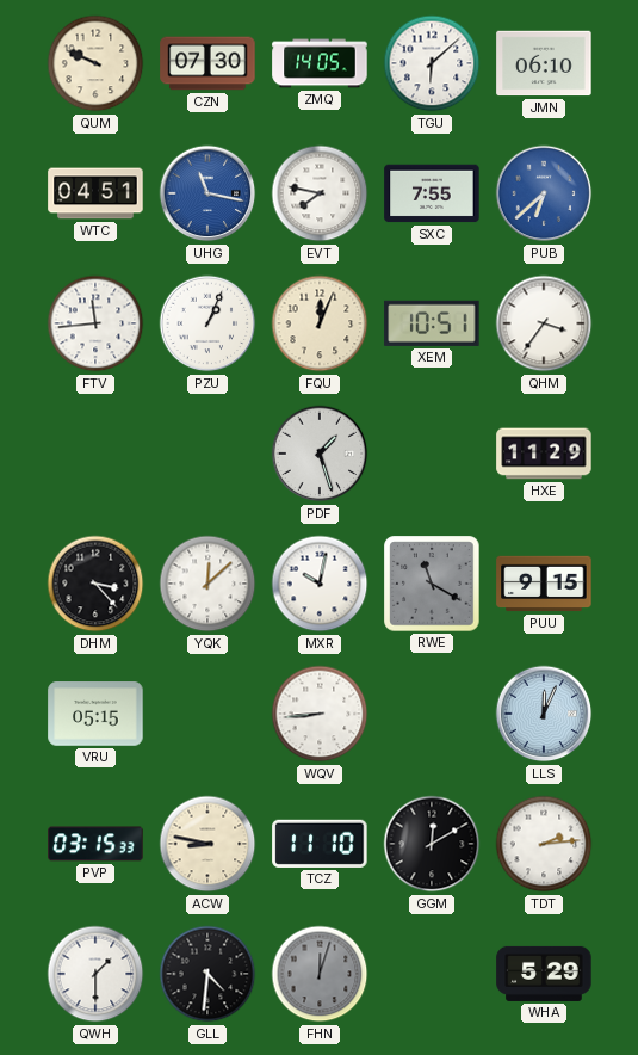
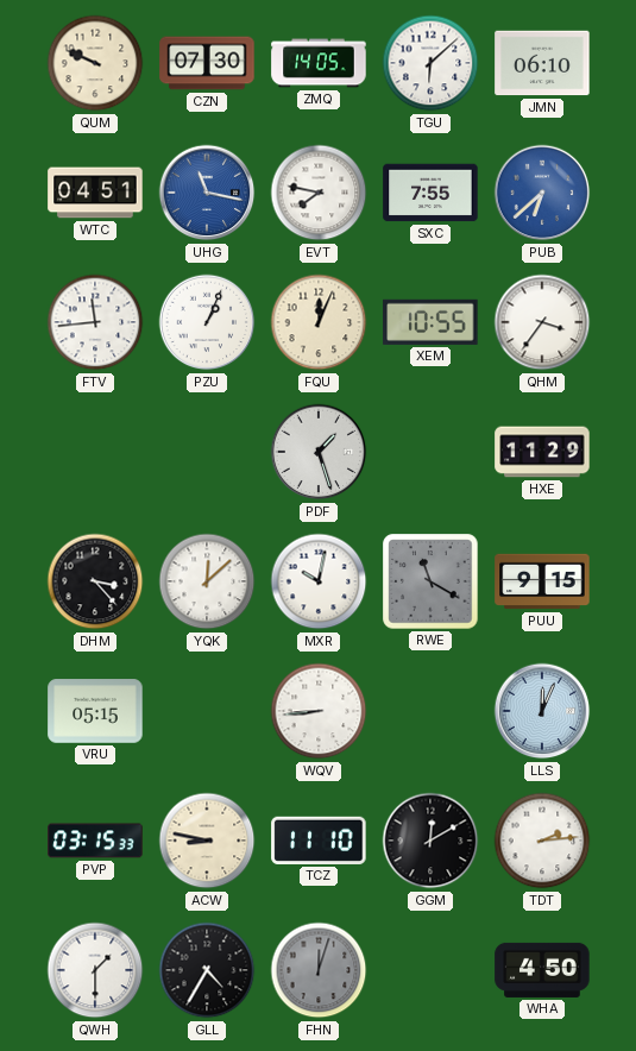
XEM: 10:51 -> 10:55
GLL: 4:31 -> 4:35
WHA: 5:29 -> 4:50
